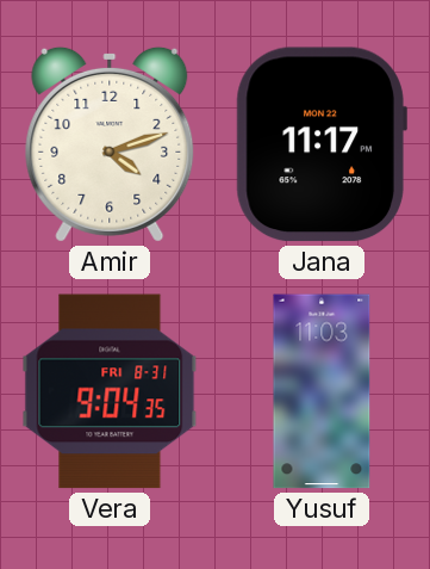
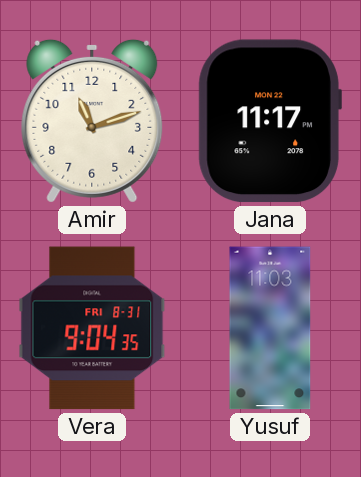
Amir: 4:12 -> 11:12
